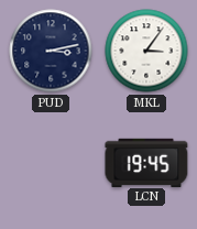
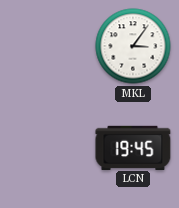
PUD: 3:13 -> none
